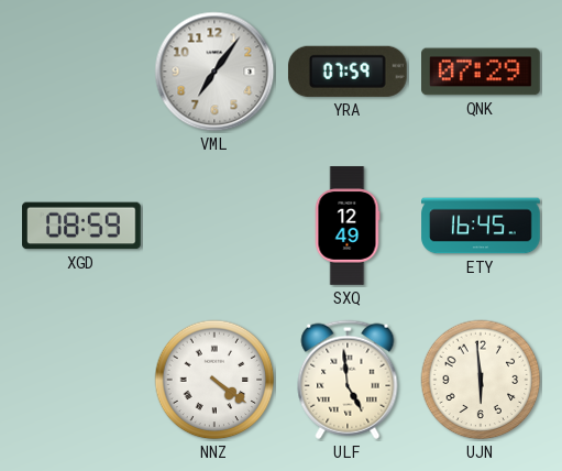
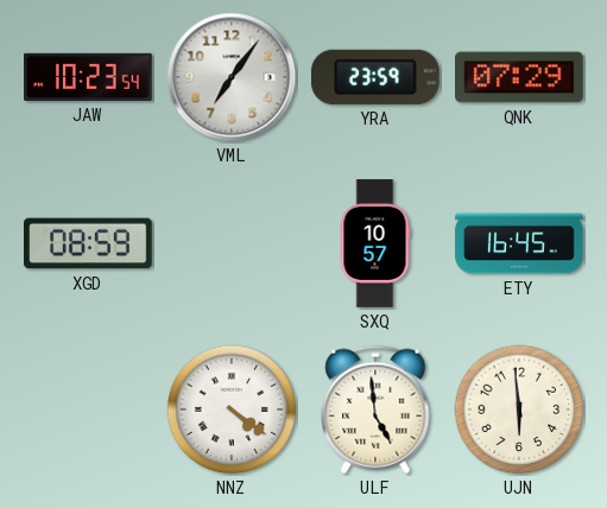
JAW: none -> 10:23
YRA: 07:59 -> 23:59
SXQ: 12:49 -> 10:57
